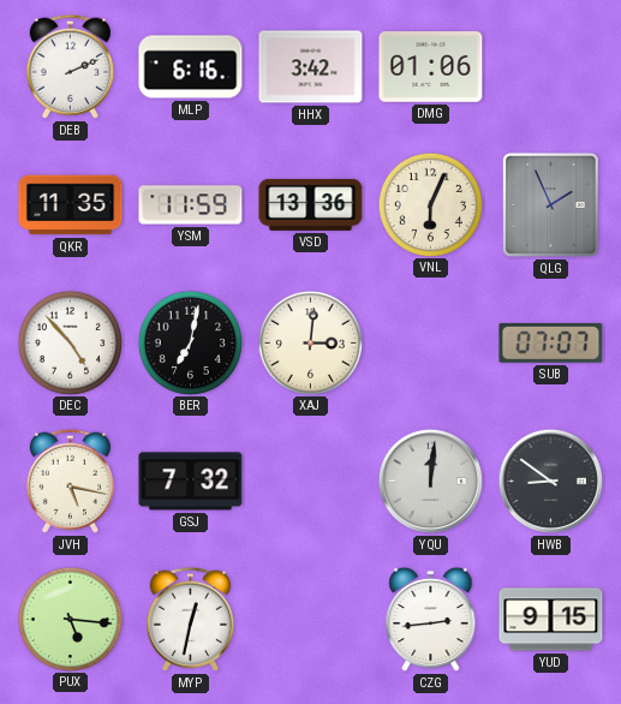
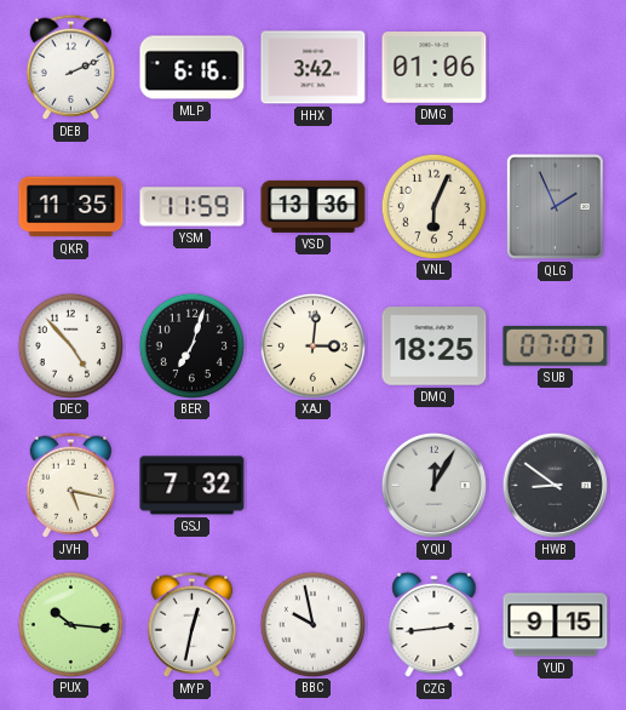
BER: 7:02 -> 7:03
DMQ: none -> 18:25
YQU: 12:01 -> 12:05
PUX: 5:16 -> 10:16
BBC: none -> 9:58
